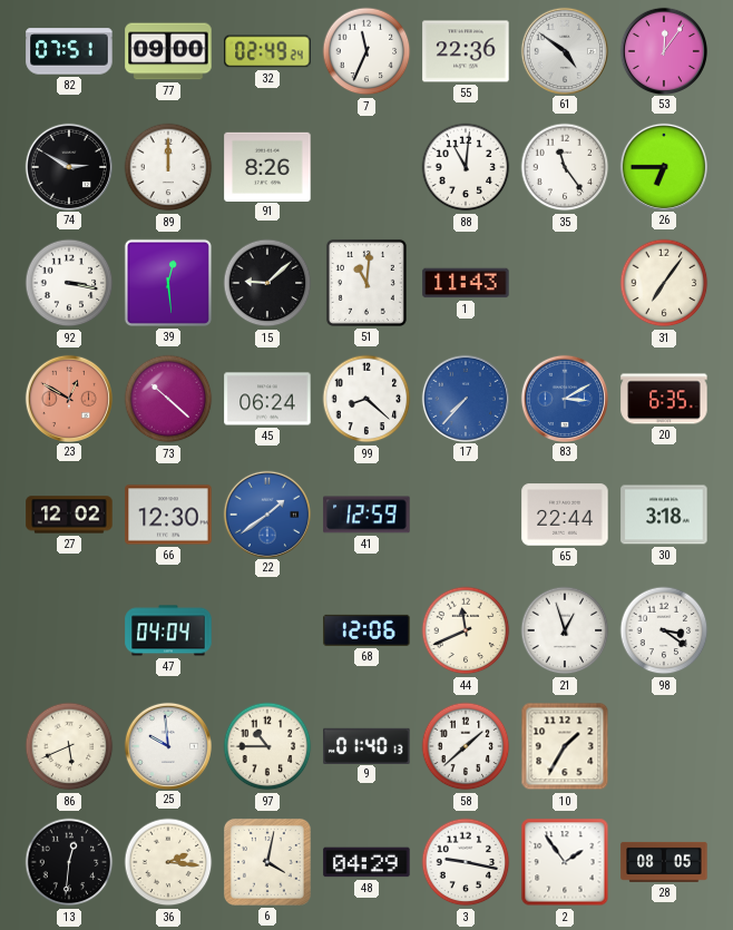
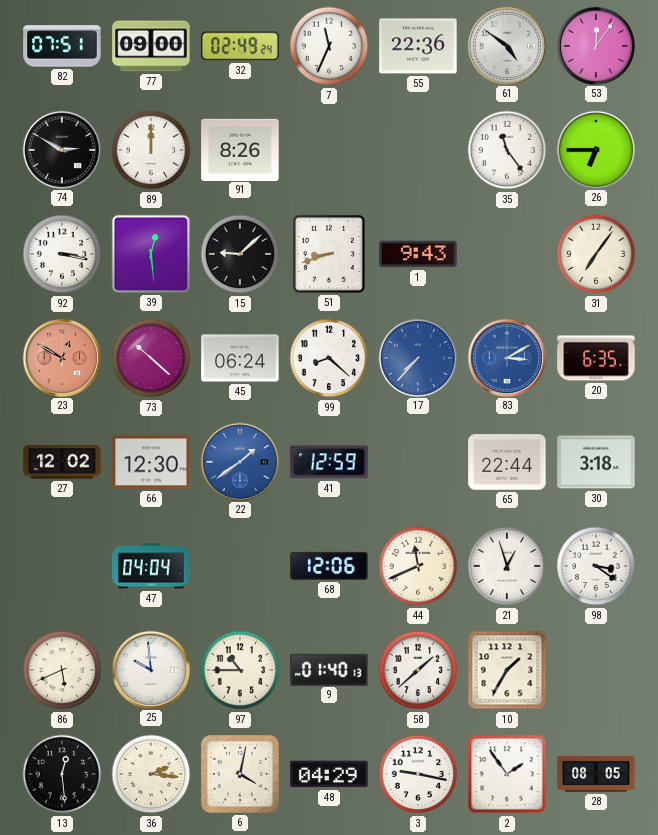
88: 11:01 -> none
51: 11:01 -> 8:42
1: 11:43 -> 9:43
13: 12:31 -> 12:29
